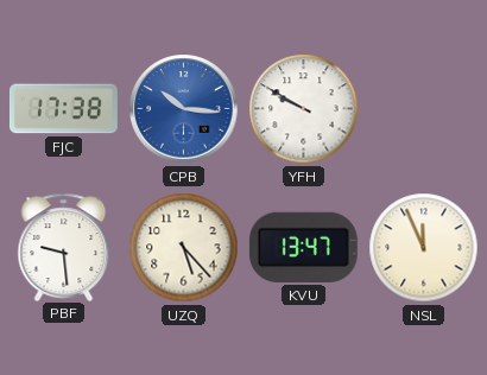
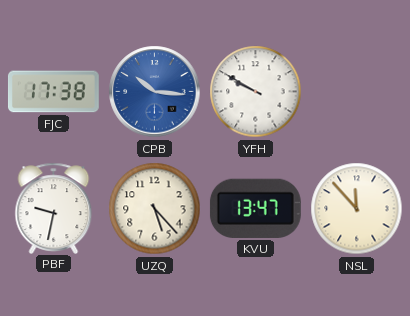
PBF: 9:29 -> 9:32
NSL: 11:56 -> 11:53
